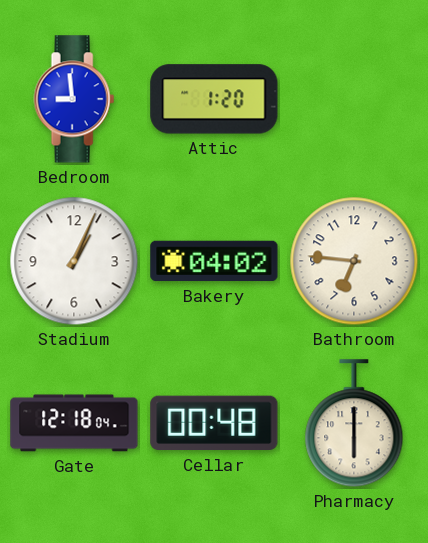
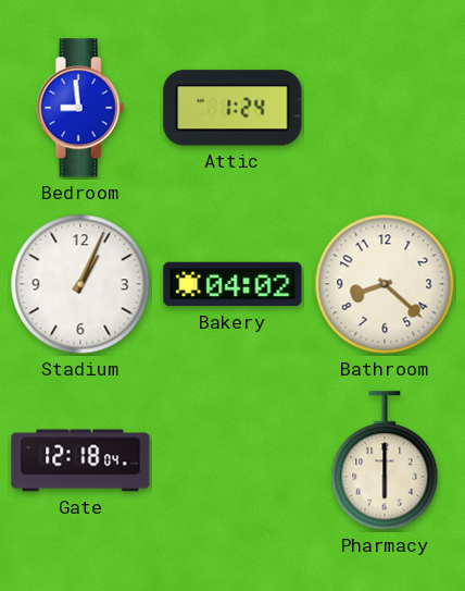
Attic: 1:20 -> 1:24
Bathroom: 6:46 -> 8:22
Cellar: 00:48 -> none
